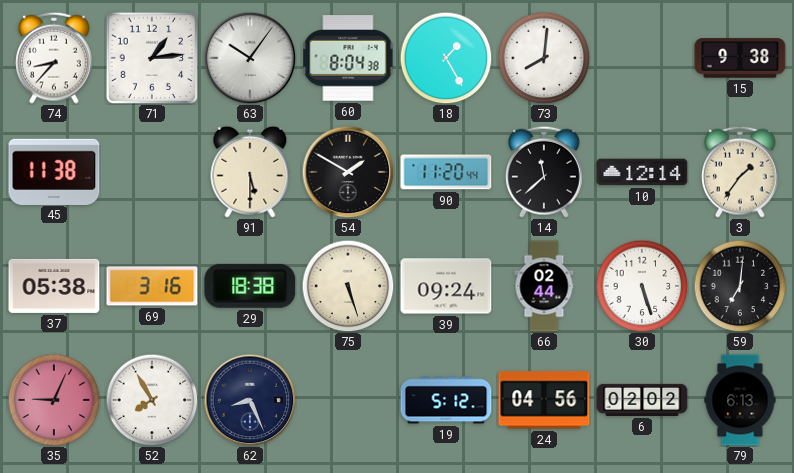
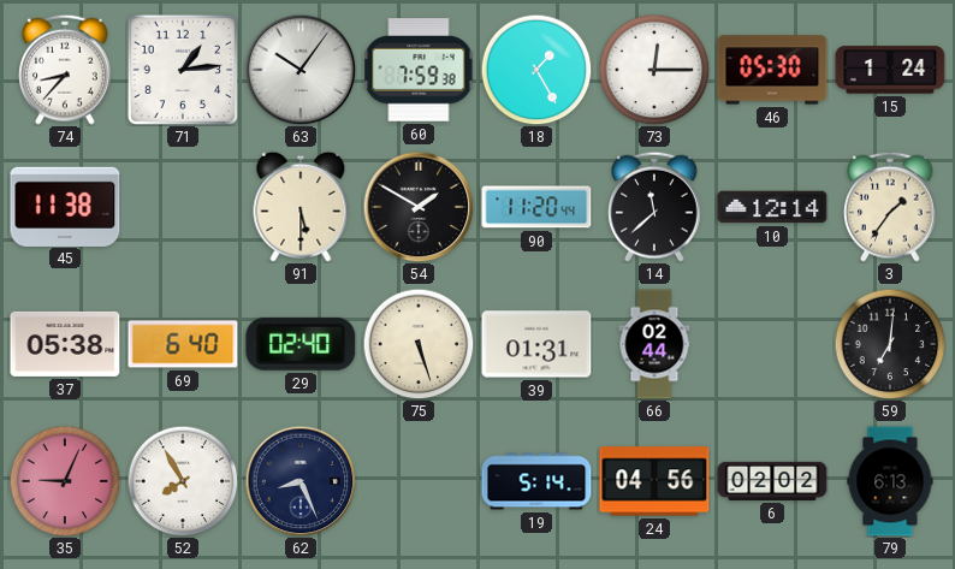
60: 8:04 -> 7:59
73: 8:01 -> 12:15
46: none -> 05:30
15: 9:38 -> 1:24
69: 3:16 -> 6:40
29: 18:38 -> 02:40
39: 09:24 -> 01:31
30: 5:27 -> none
19: 5:12 -> 5:14
